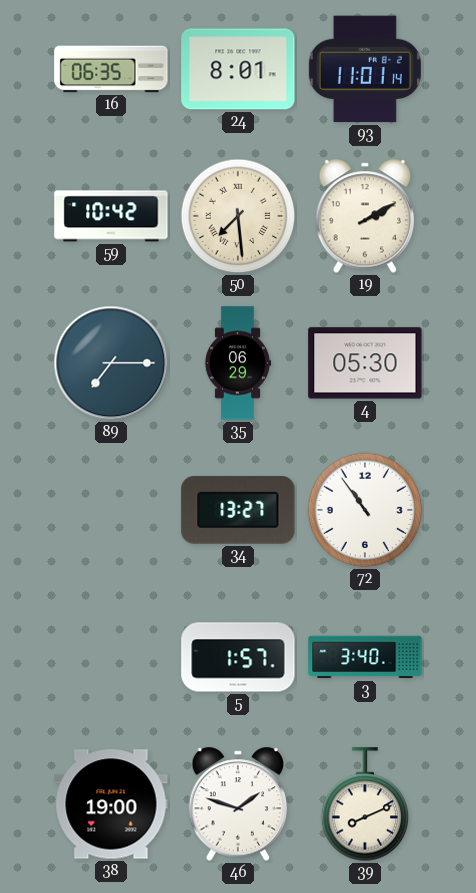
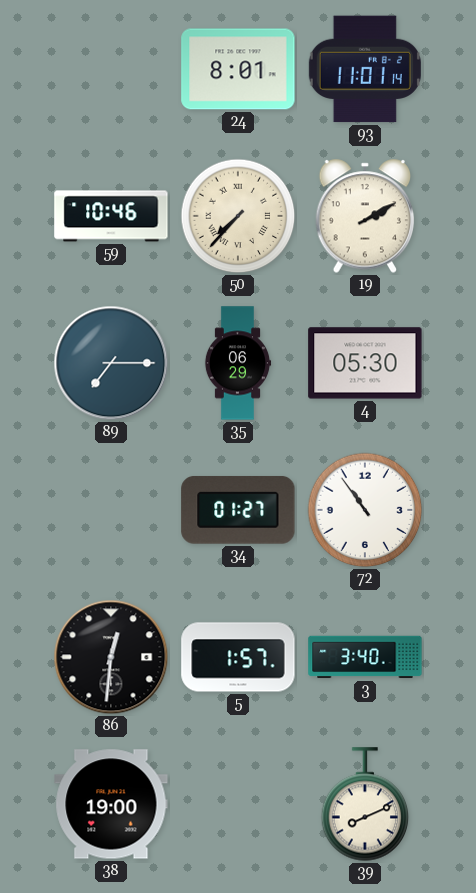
16: 06:35 -> none
59: 10:42 -> 10:46
50: 7:29 -> 7:37
34: 13:27 -> 01:27
86: none -> 12:31
46: 1:48 -> none
